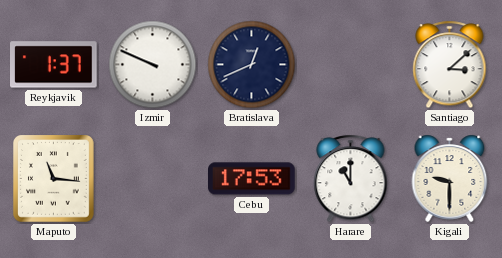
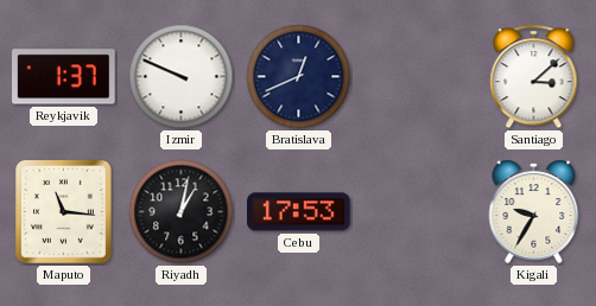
Riyadh: none -> 1:02
Harare: 11:00 -> none
Kigali: 9:30 -> 9:35
